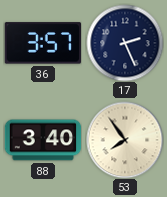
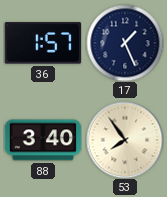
36: 3:57 -> 1:57
17: 2:26 -> 1:26
